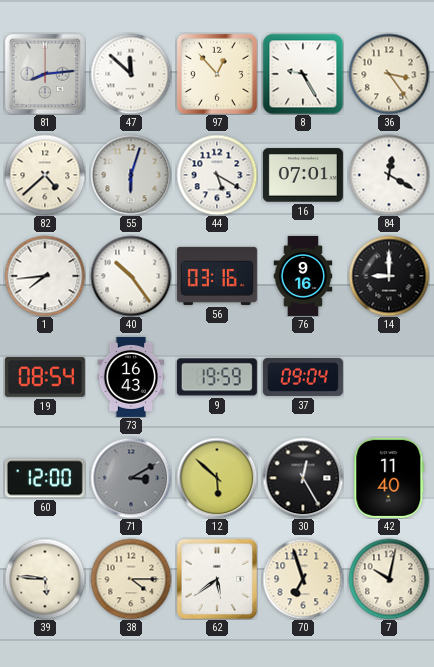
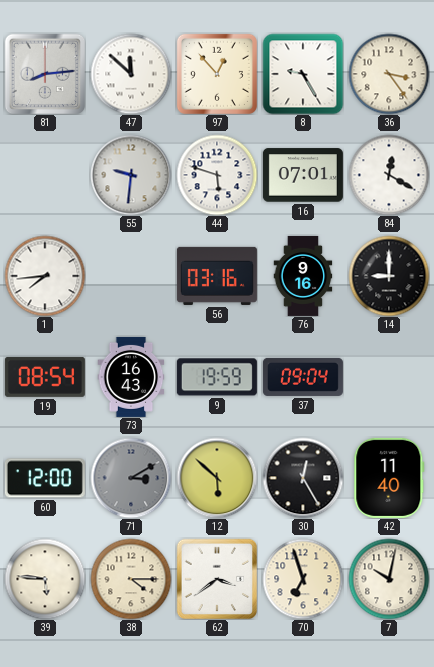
82: 4:38 -> none
55: 6:03 -> 9:31
44: 5:20 -> 5:48
40: 10:24 -> none
62: 5:39 -> 3:39
